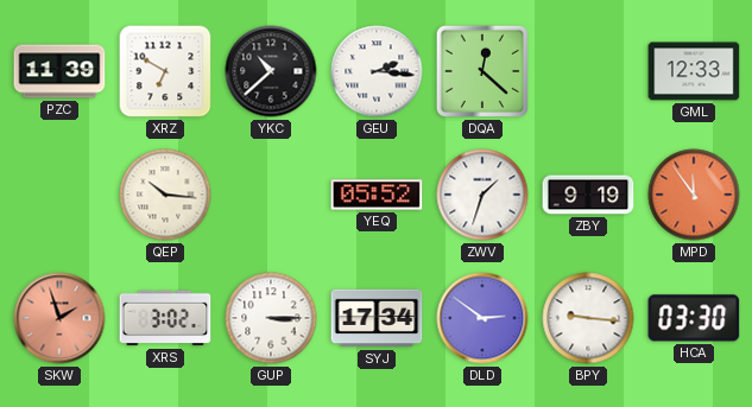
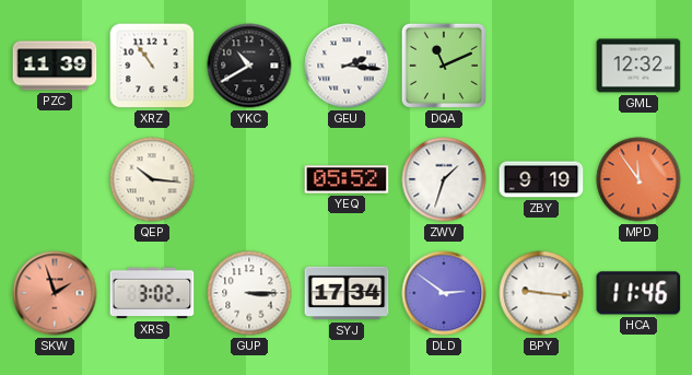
XRZ: 6:50 -> 10:54
YKC: 10:38 -> 10:40
DQA: 12:22 -> 11:11
GML: 12:33 -> 12:32
HCA: 03:30 -> 11:46
